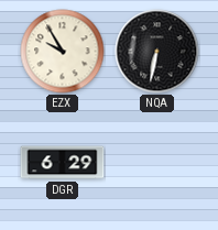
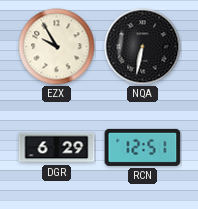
RCN: none -> 12:51
